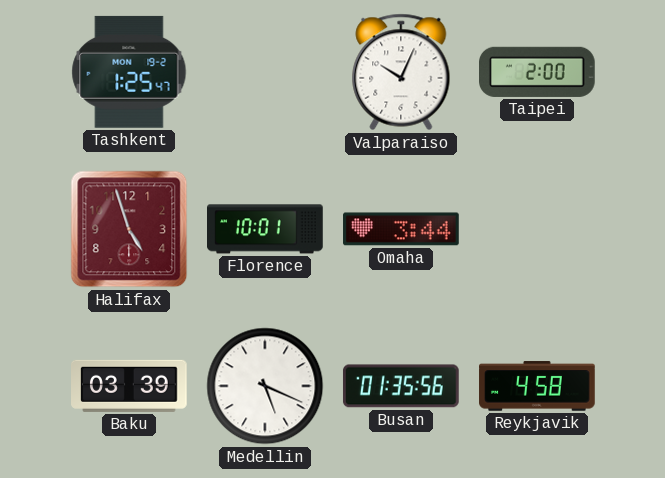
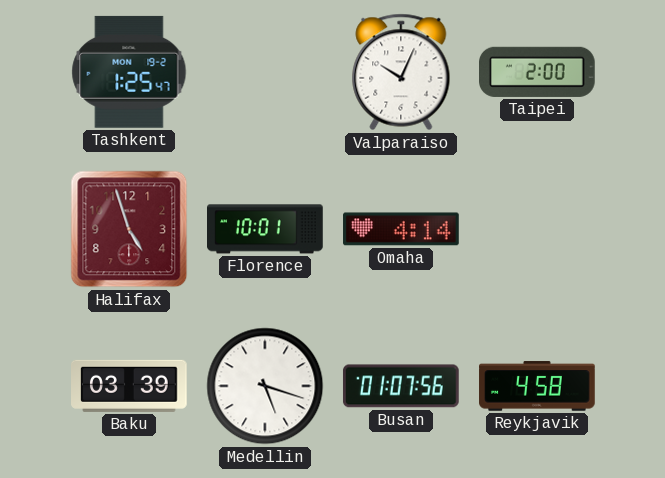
Omaha: 3:44 -> 4:14
Medellin: 5:19 -> 5:18
Busan: 01:35 -> 01:07
